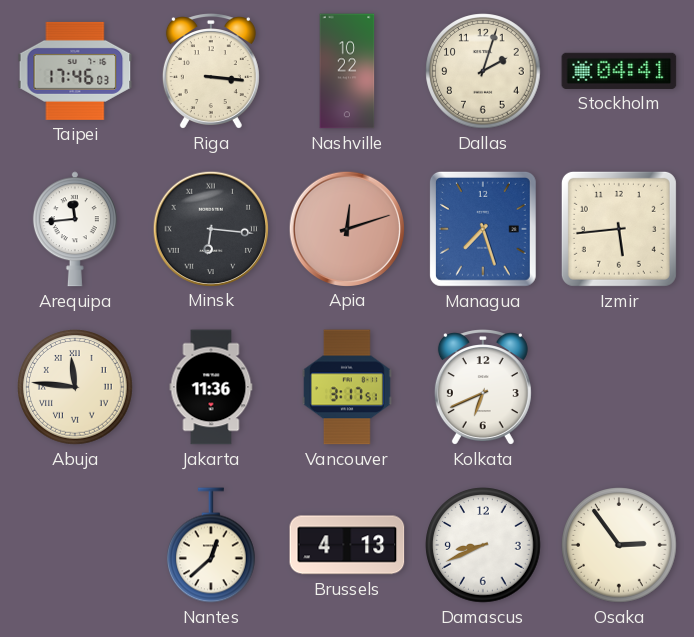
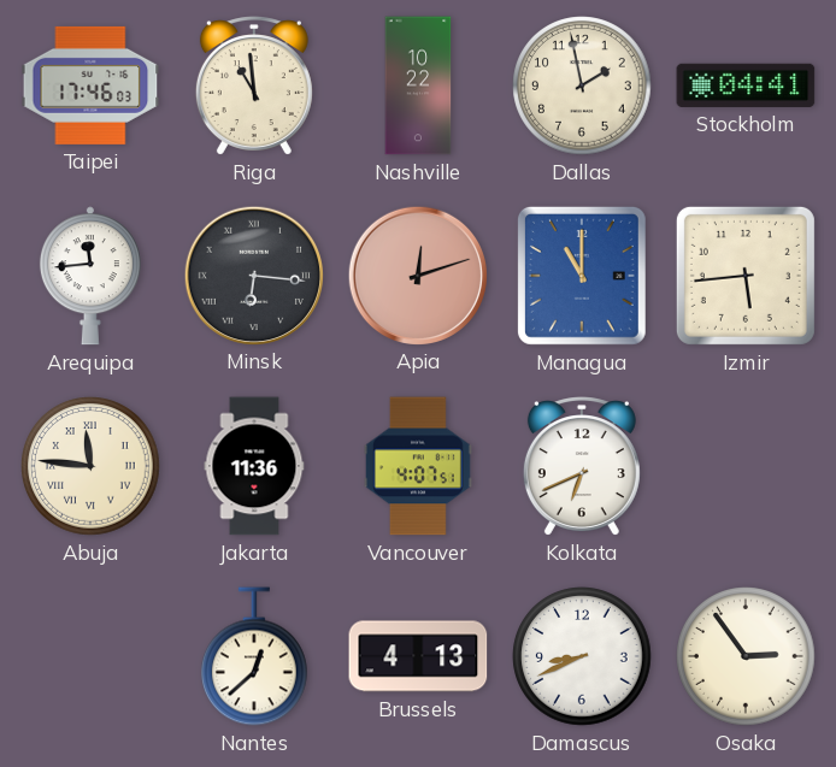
Riga: 3:16 -> 10:59
Dallas: 2:03 -> 1:58
Managua: 7:27 -> 11:00
Vancouver: 3:17 -> 4:07
